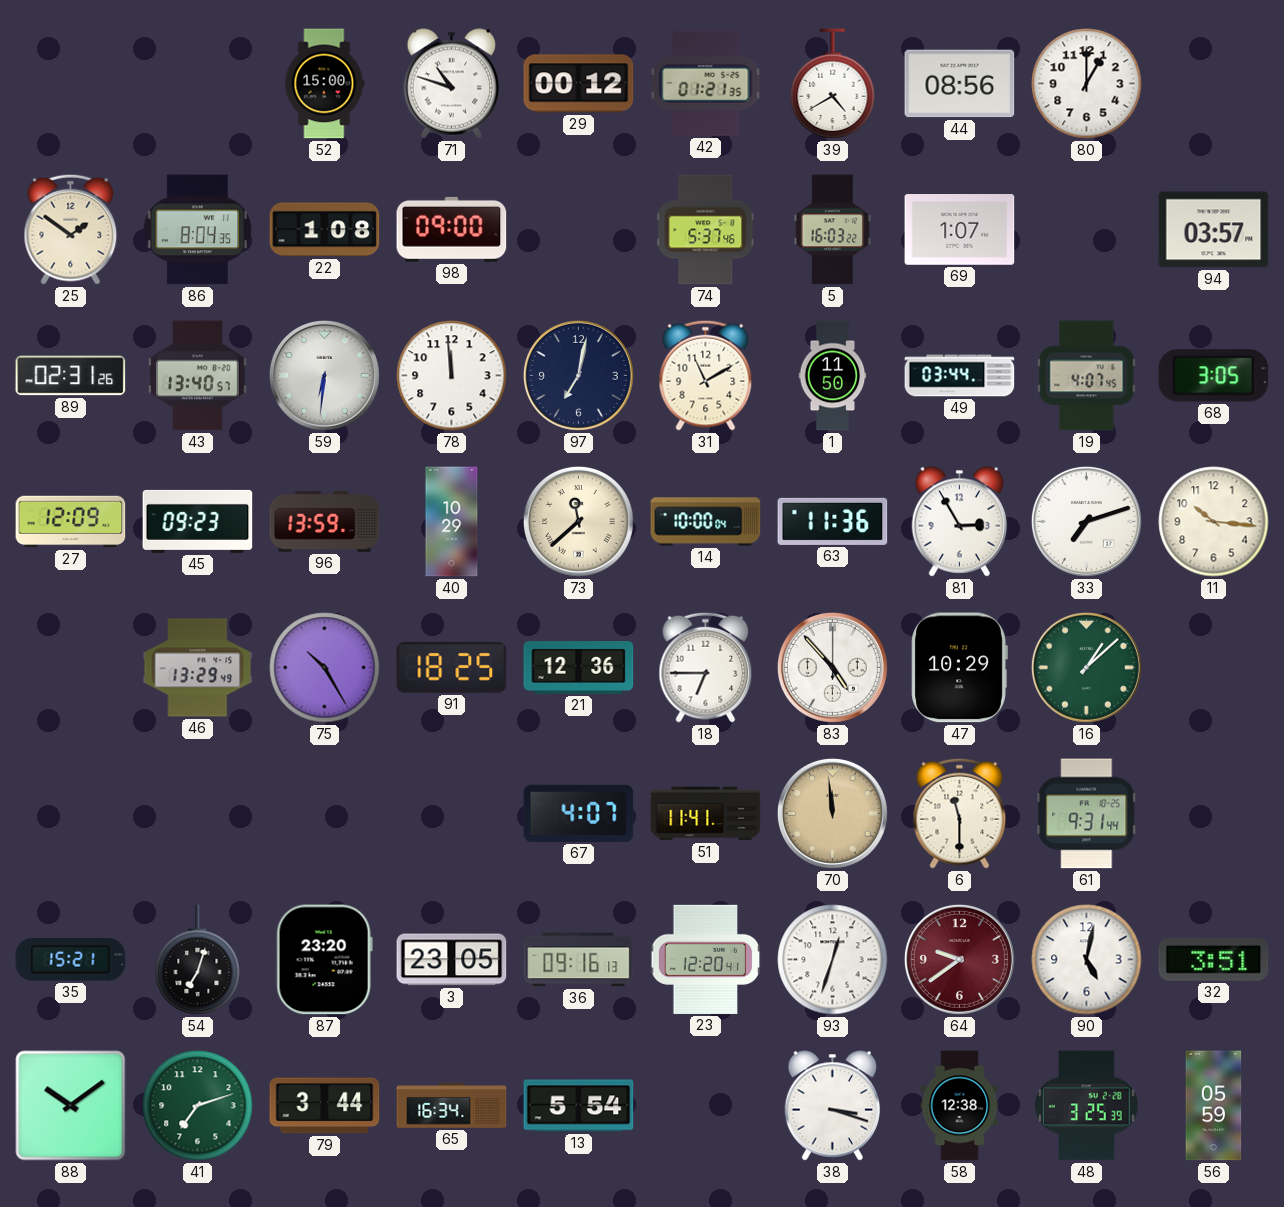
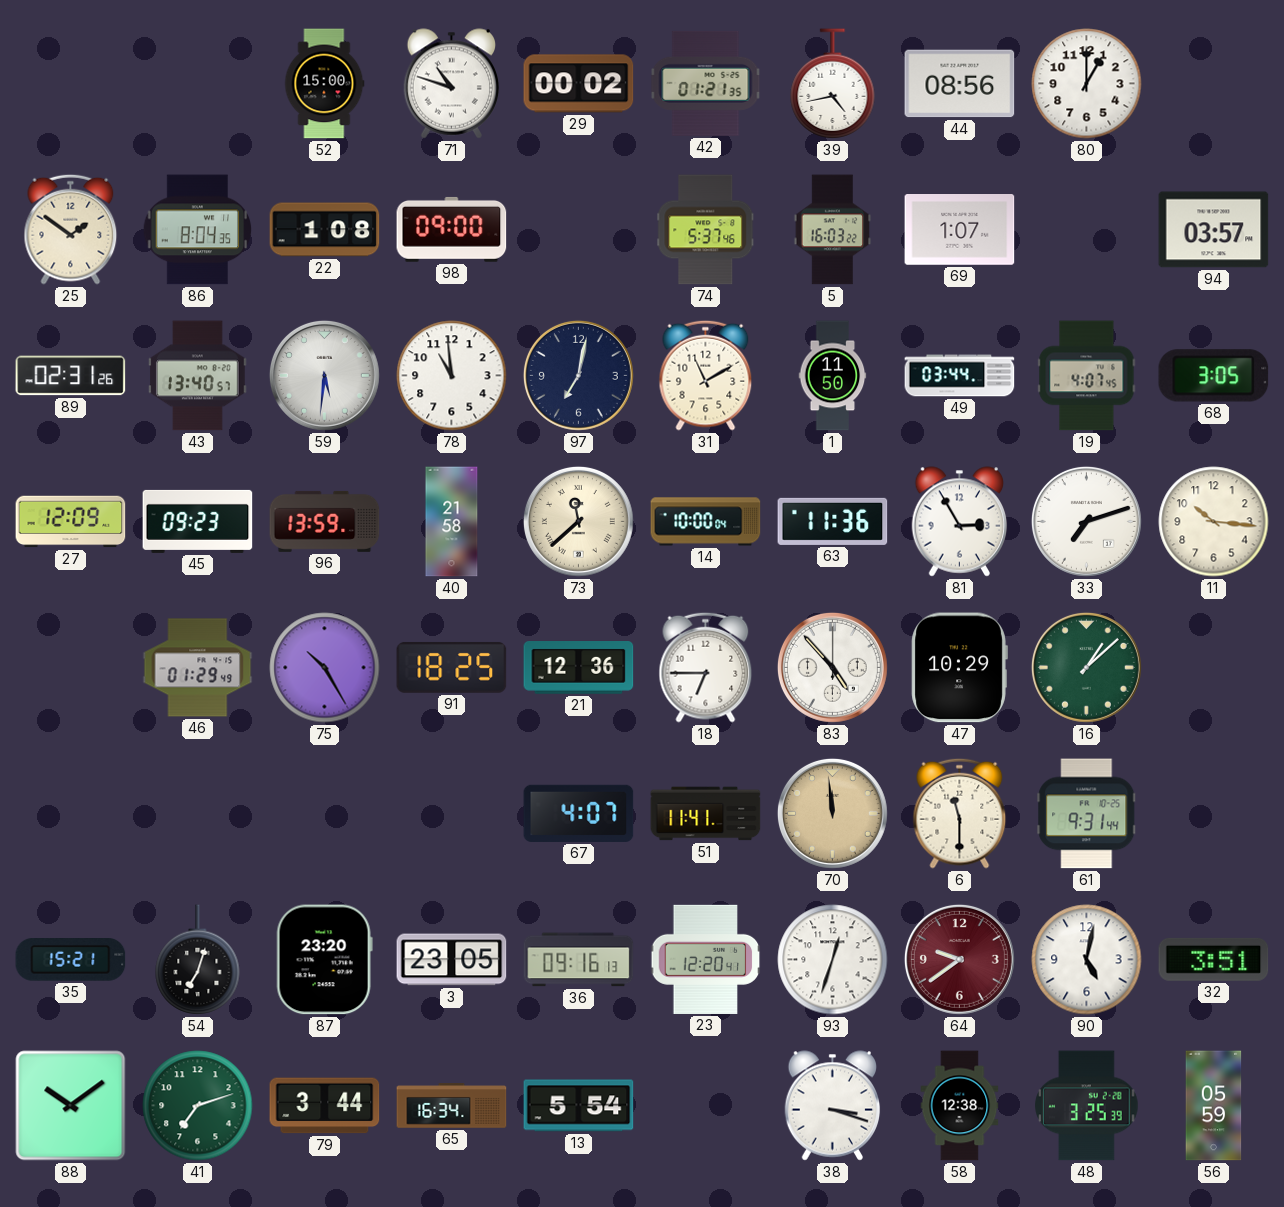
29: 00:12 -> 00:02
39: 4:40 -> 4:43
59: 6:31 -> 5:31
78: 11:59 -> 10:59
40: 10:29 -> 21:58
46: 13:29 -> 01:29
